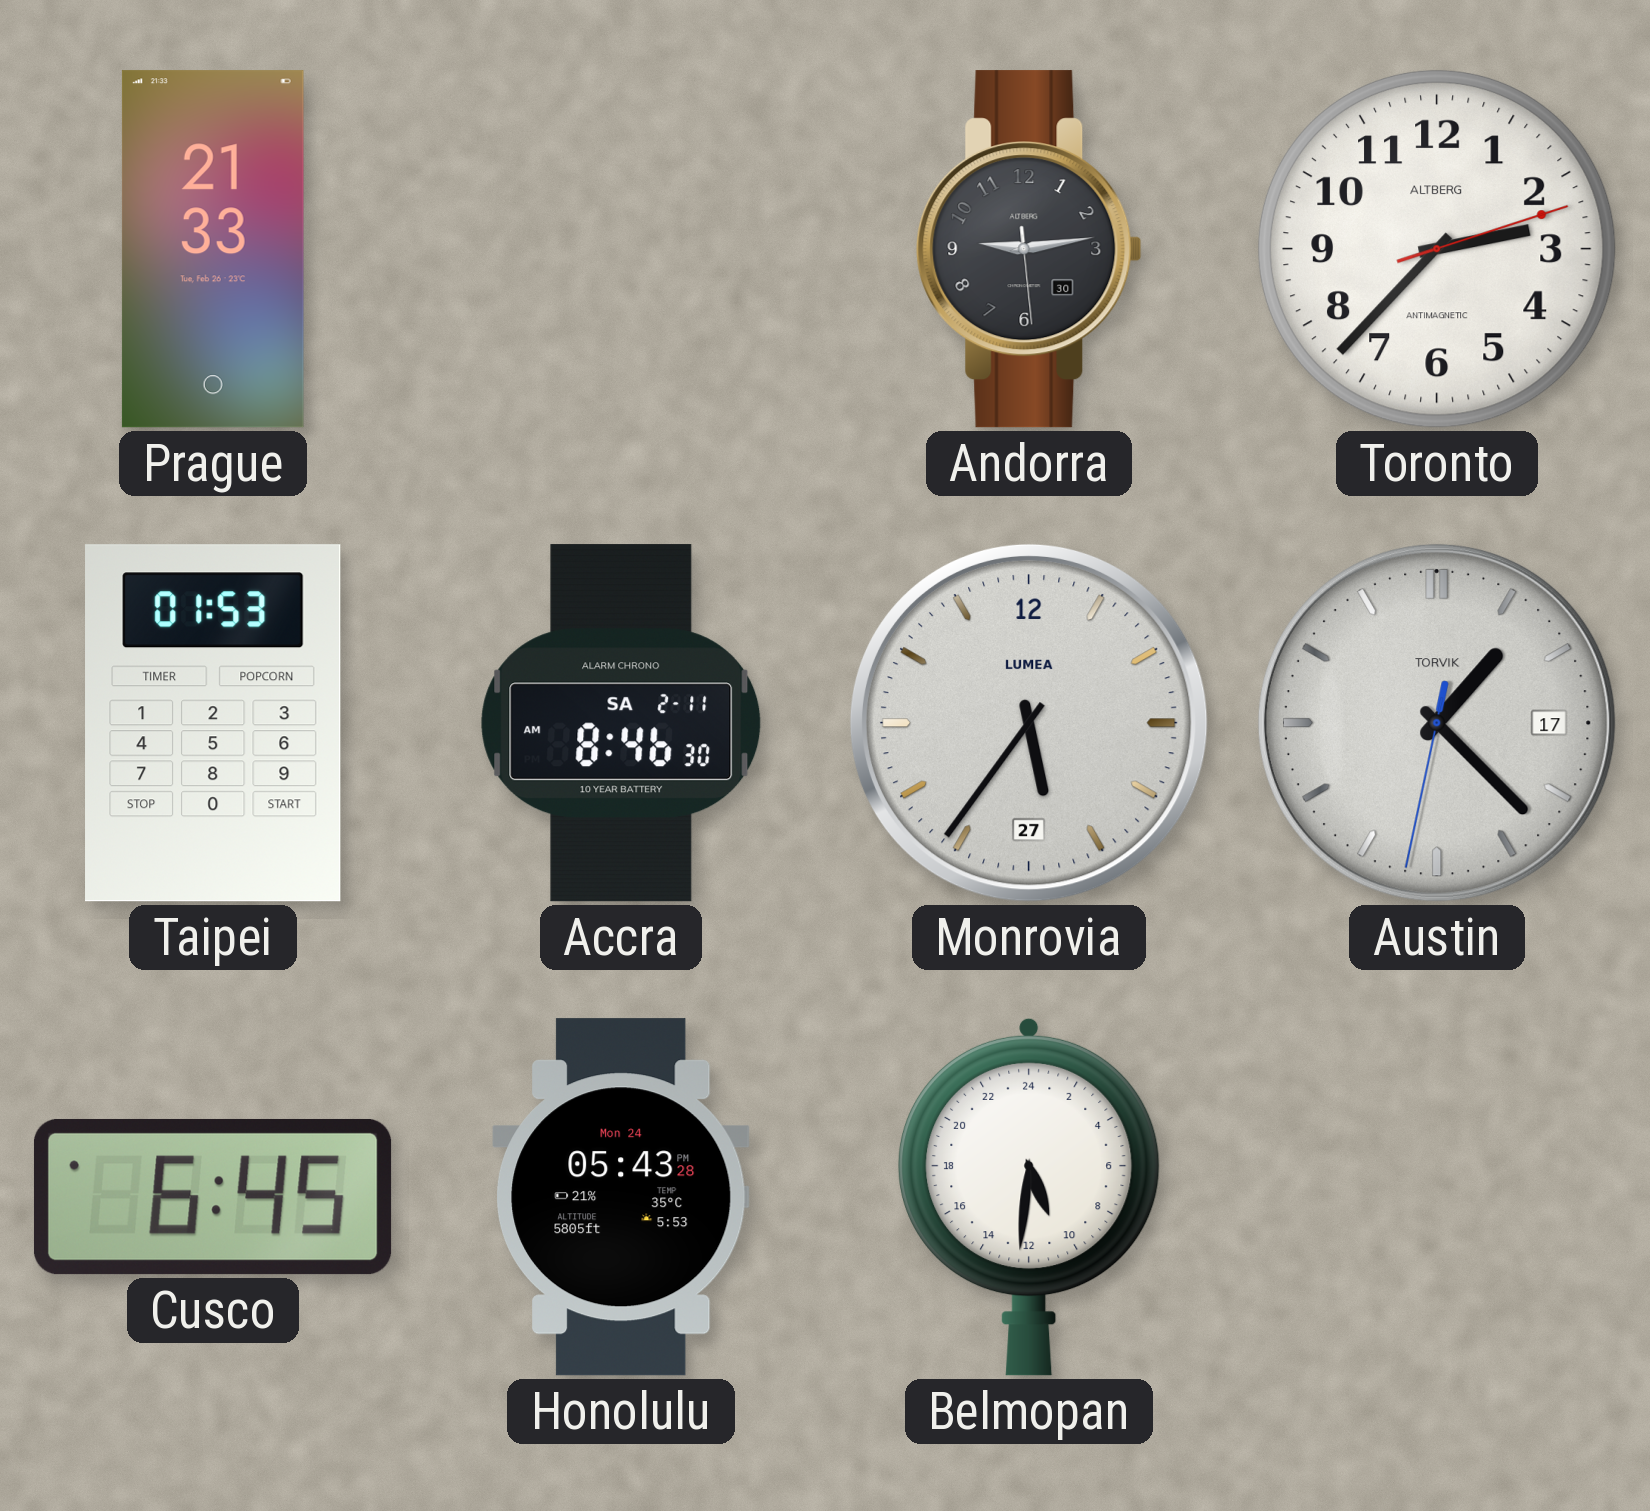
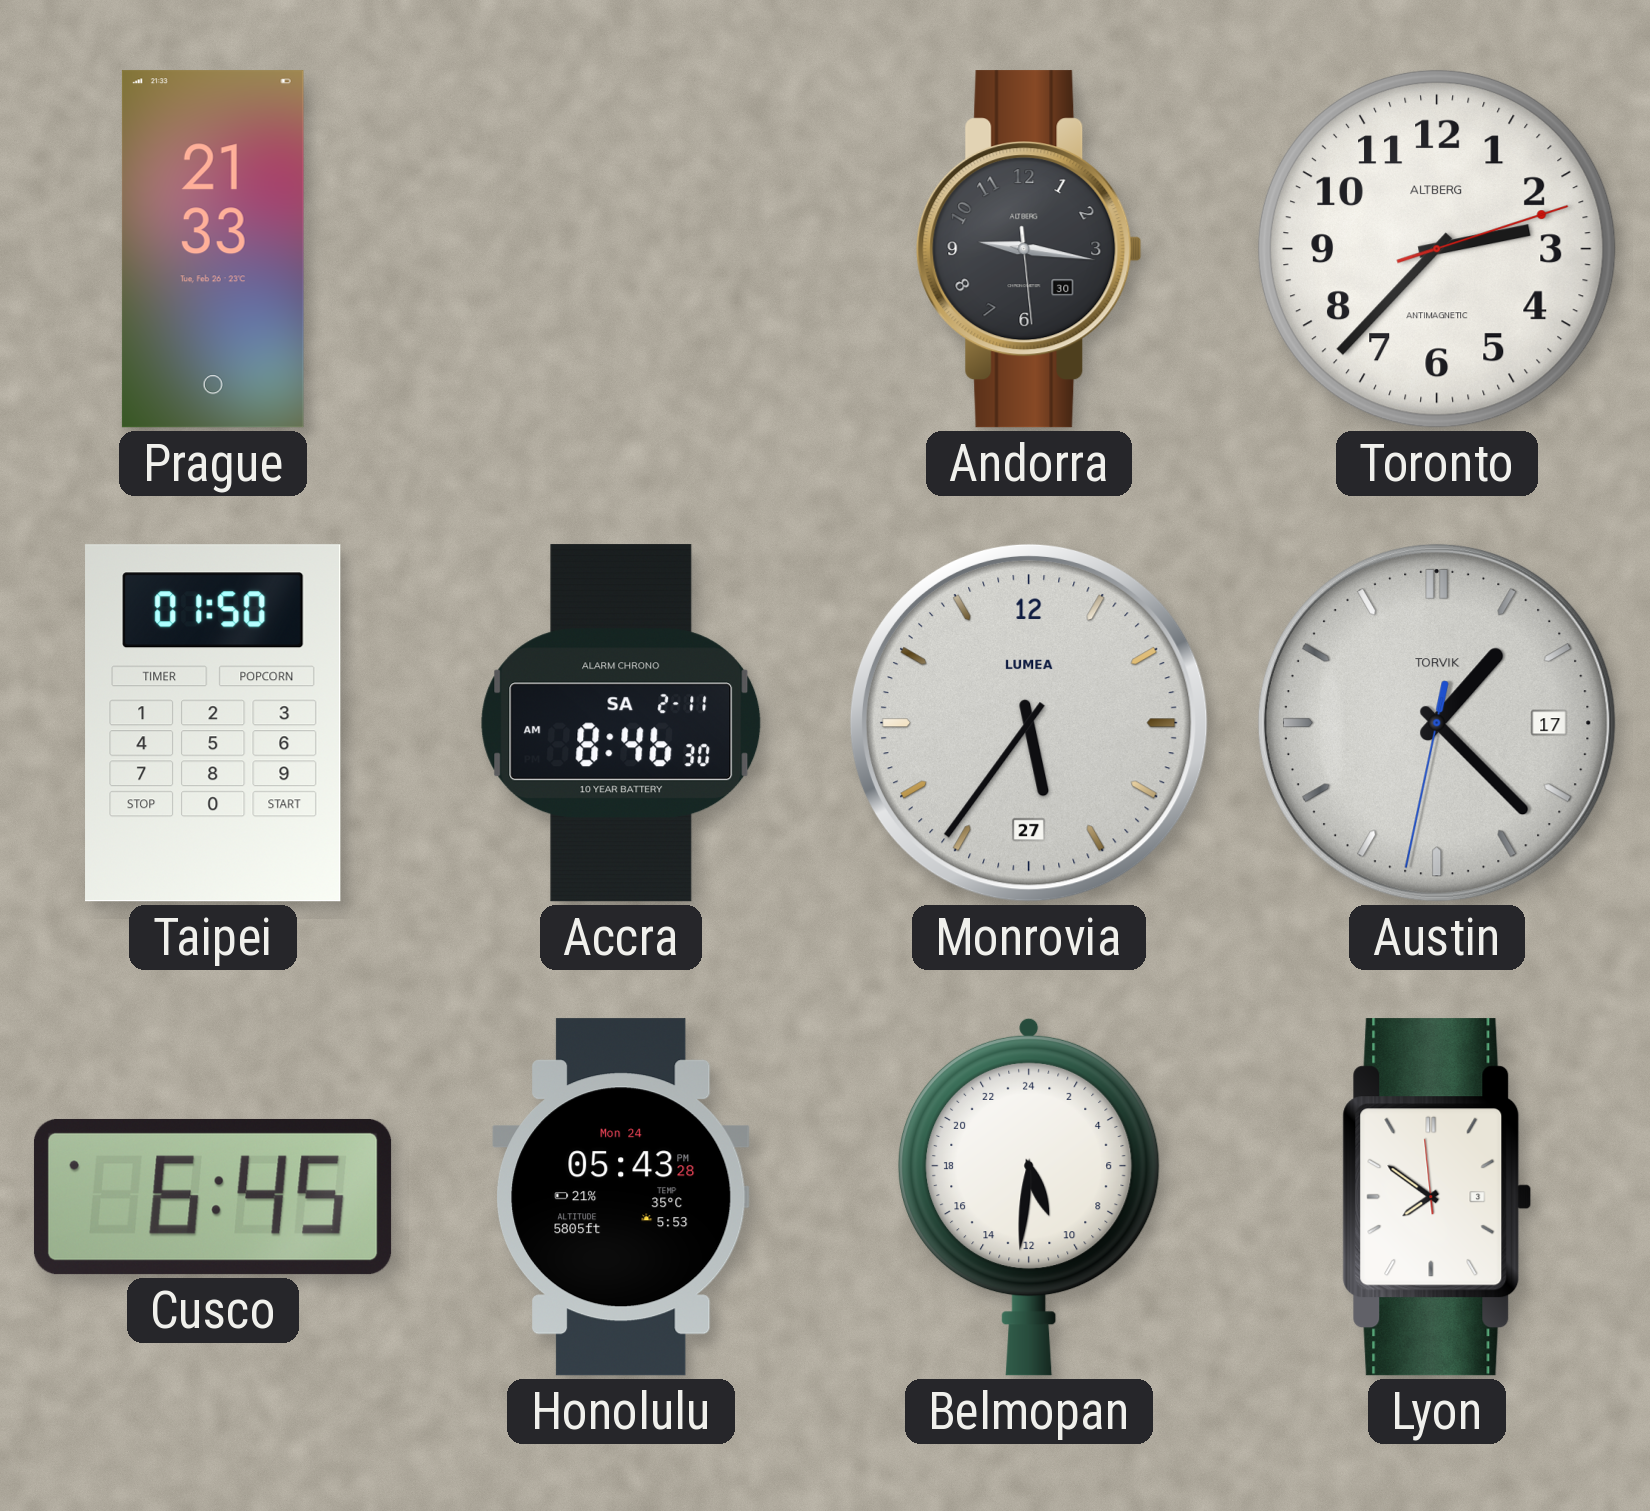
Andorra: 9:13 -> 9:16
Taipei: 01:53 -> 01:50
Lyon: none -> 7:50
